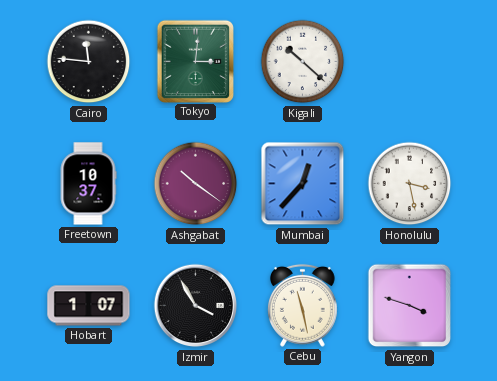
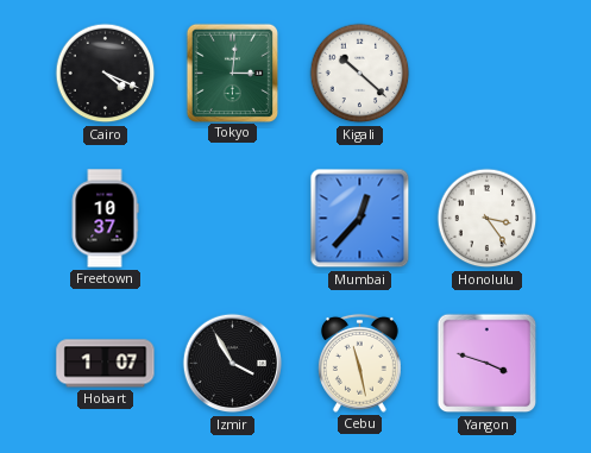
Cairo: 11:46 -> 4:19
Ashgabat: 10:21 -> none
Honolulu: 3:28 -> 3:24
